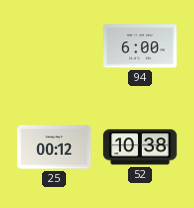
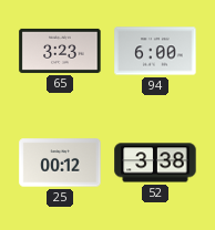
65: none -> 3:23
52: 10:38 -> 3:38
